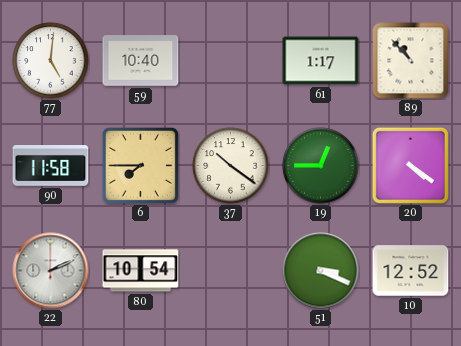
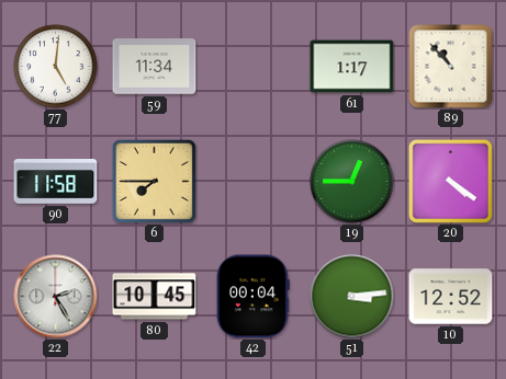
59: 10:40 -> 11:34
37: 10:21 -> none
22: 2:11 -> 2:25
80: 10:54 -> 10:45
42: none -> 00:04
51: 3:19 -> 3:14
